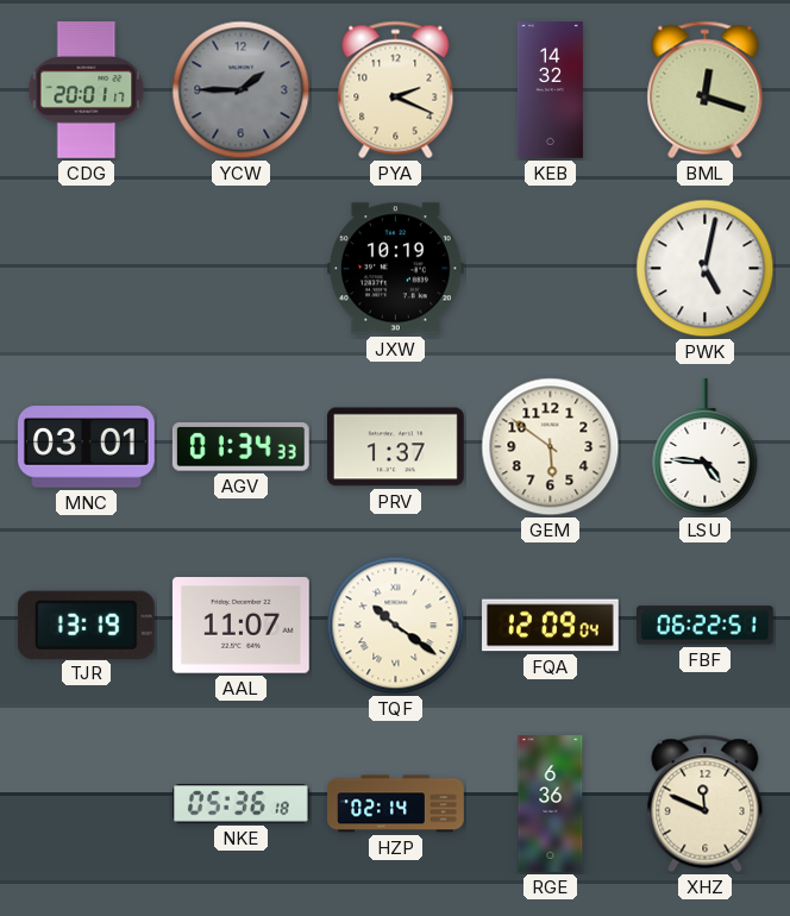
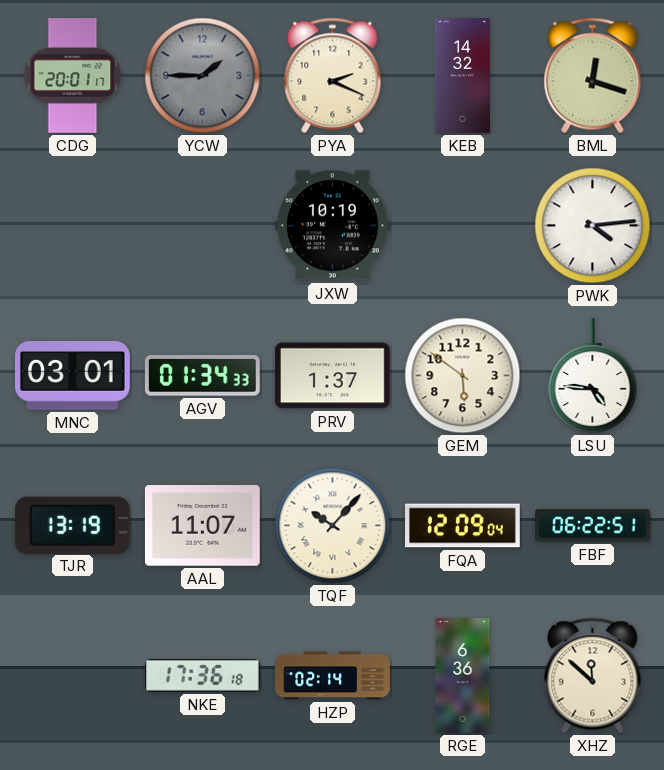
PWK: 5:02 -> 4:14
TQF: 10:21 -> 10:07
NKE: 05:36 -> 17:36
XHZ: 11:49 -> 11:52
